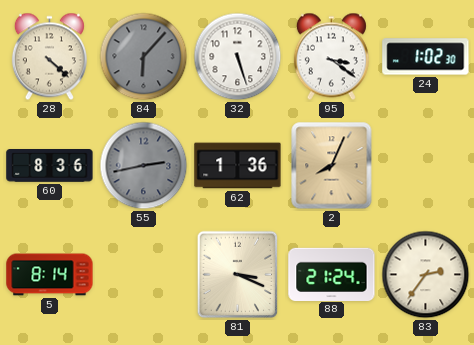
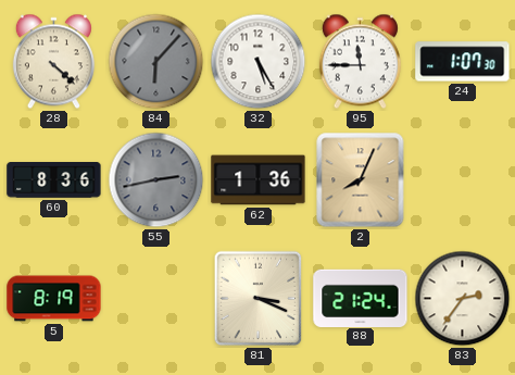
32: 5:27 -> 5:25
95: 3:21 -> 11:45
24: 1:02 -> 1:07
5: 8:14 -> 8:19
